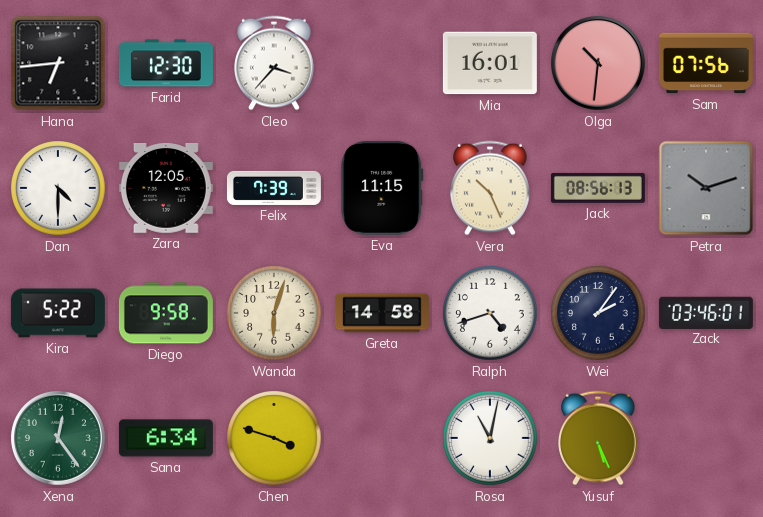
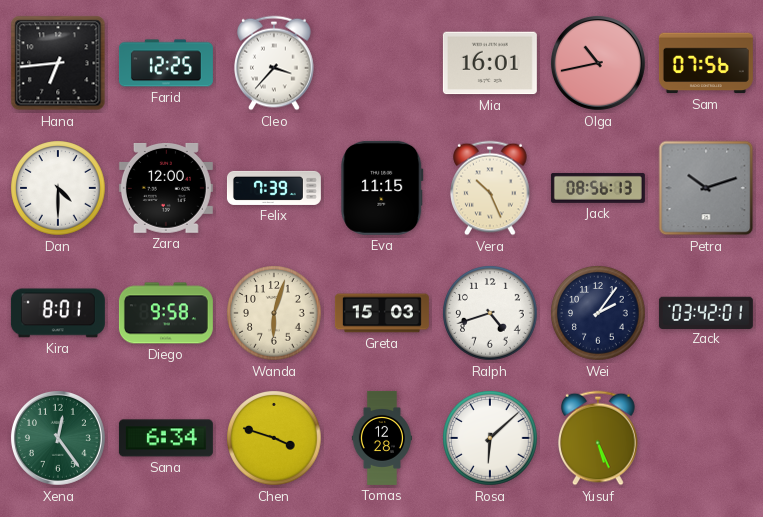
Farid: 12:30 -> 12:25
Olga: 10:31 -> 10:43
Zara: 12:05 -> 12:00
Kira: 5:22 -> 8:01
Greta: 14:58 -> 15:03
Zack: 03:46 -> 03:42
Tomas: none -> 12:28
Rosa: 11:02 -> 6:08
